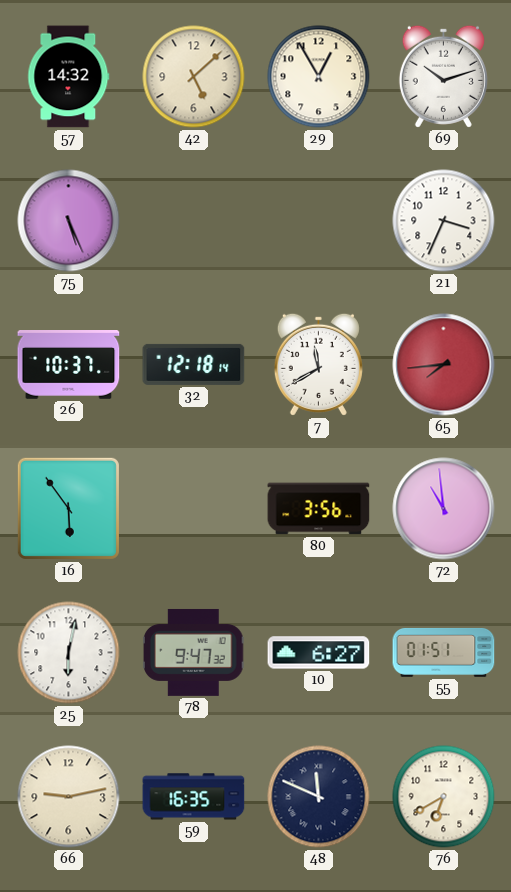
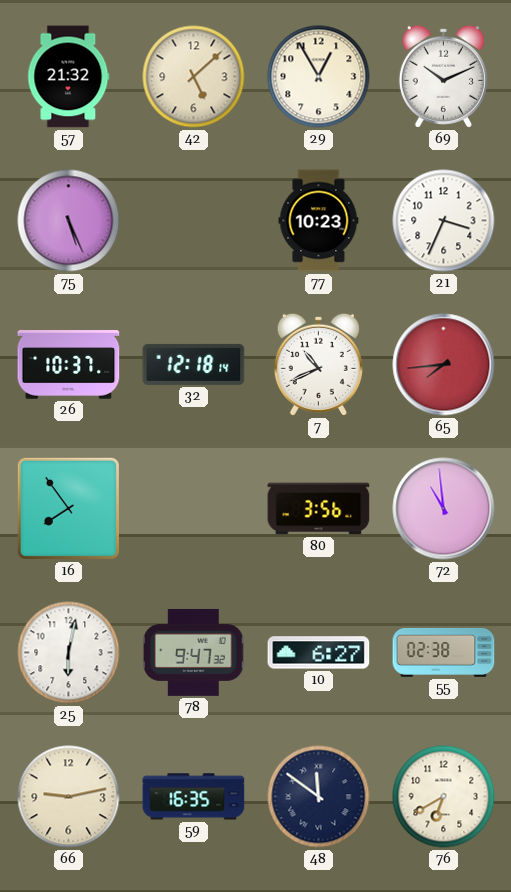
57: 14:32 -> 21:32
69: 10:12 -> 10:11
77: none -> 10:23
7: 11:40 -> 10:41
16: 5:54 -> 7:54
55: 01:51 -> 02:38
48: 11:49 -> 11:51
